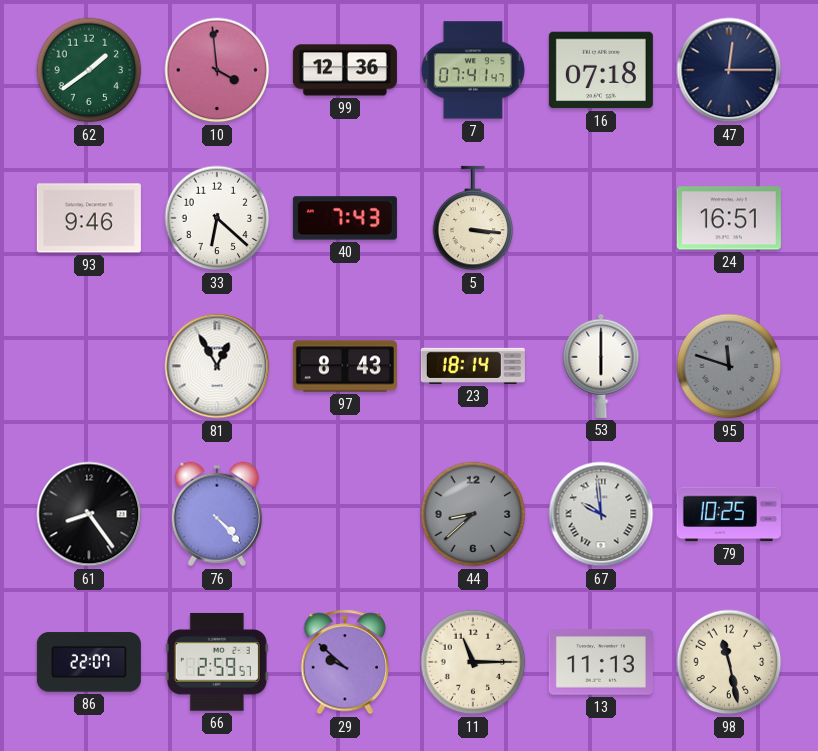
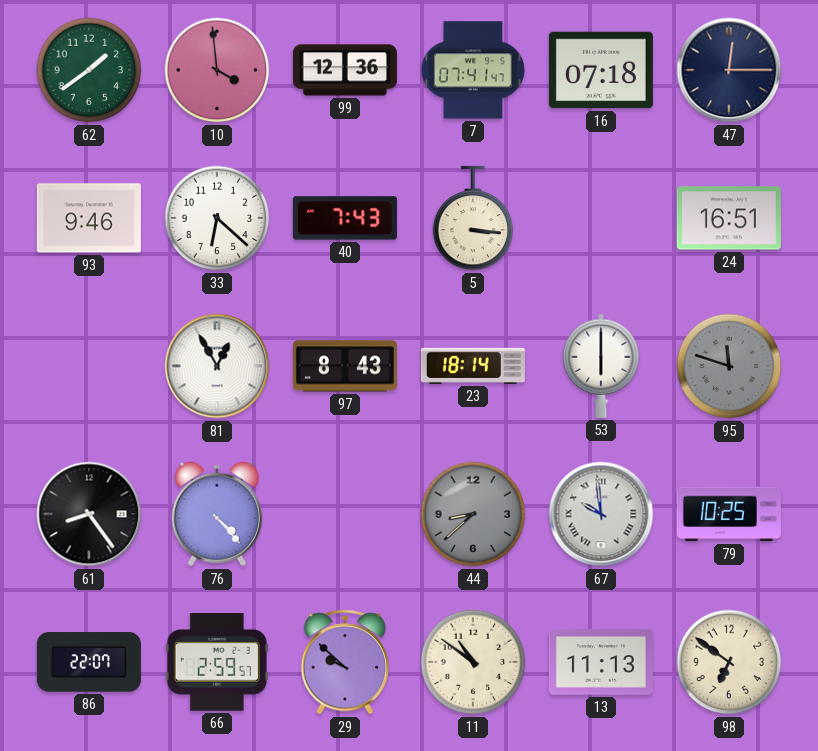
11: 11:15 -> 10:51
98: 11:28 -> 6:51
